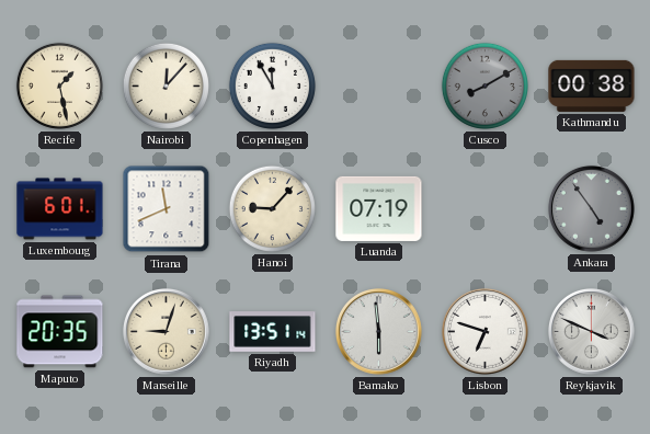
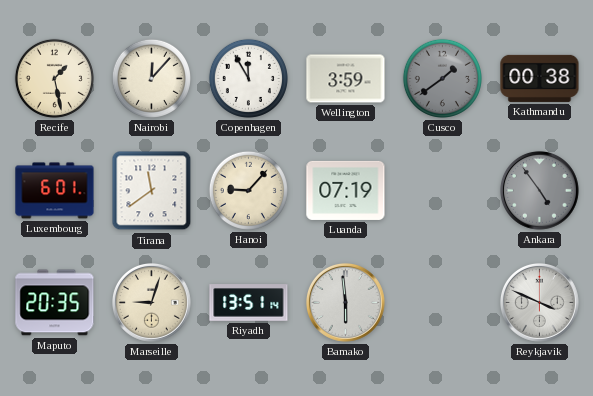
Wellington: none -> 3:59
Cusco: 8:10 -> 1:39
Tirana: 11:41 -> 11:39
Lisbon: 6:48 -> none
